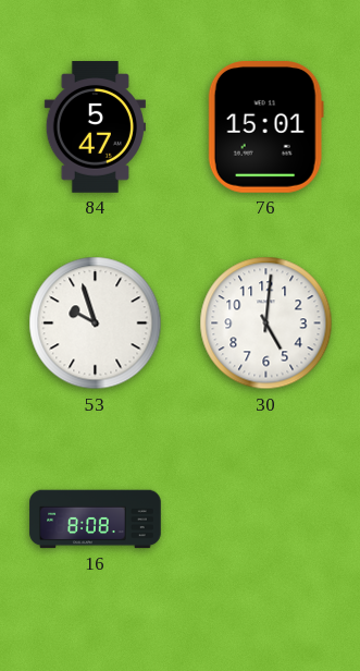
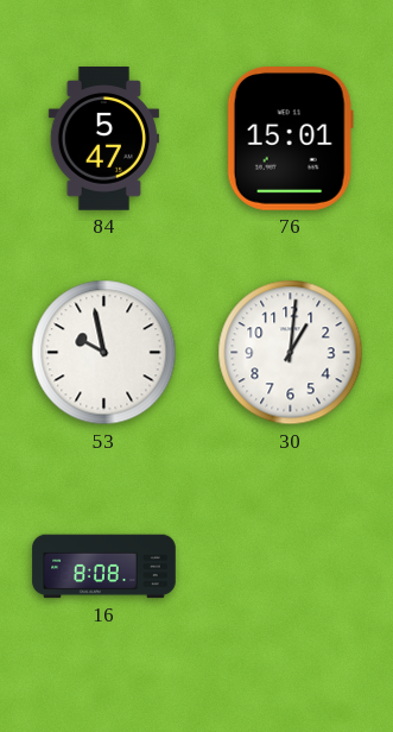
53: 9:57 -> 9:58
30: 5:01 -> 1:01
